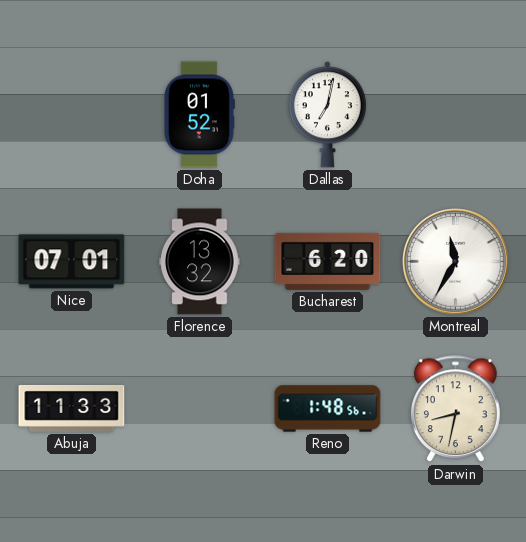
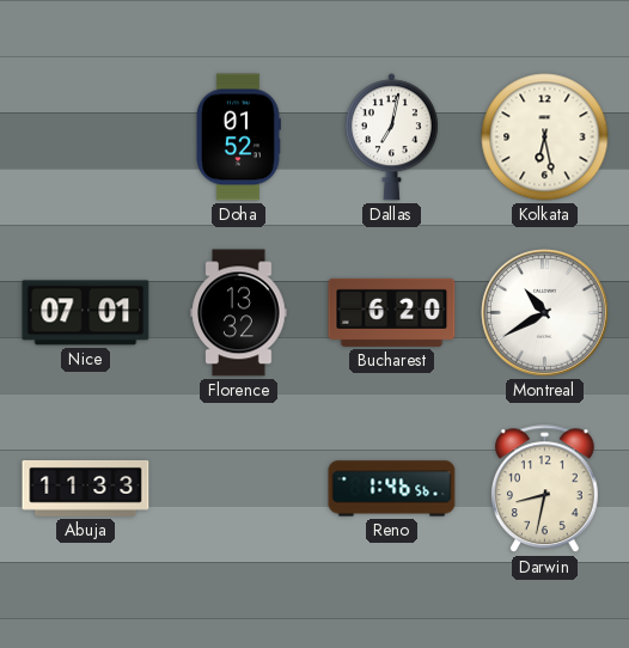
Kolkata: none -> 6:28
Montreal: 11:35 -> 10:40
Reno: 1:48 -> 1:46
